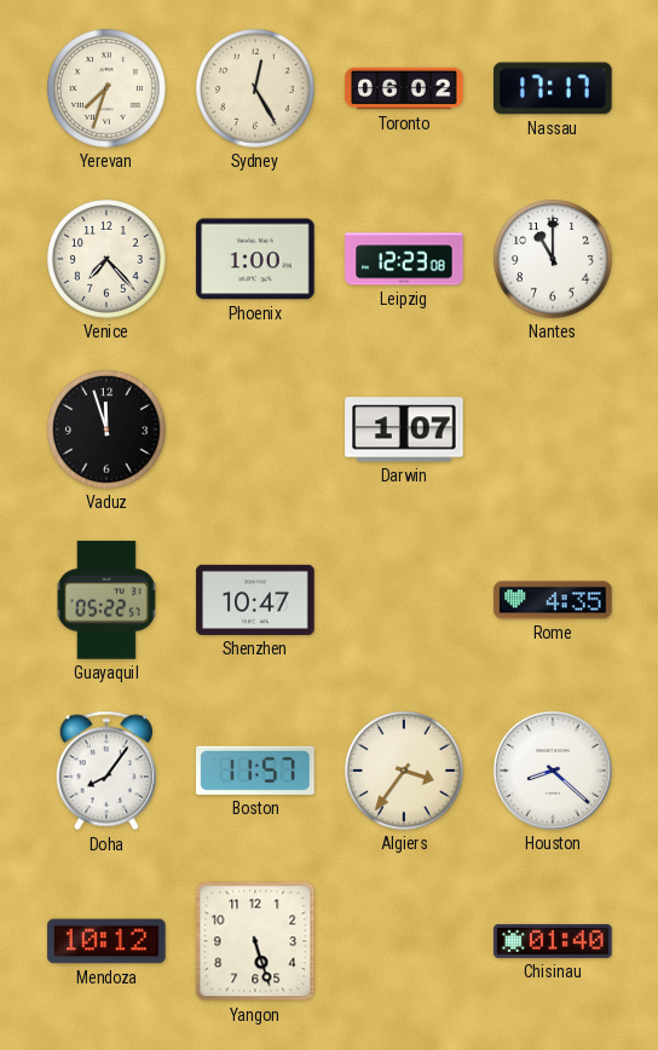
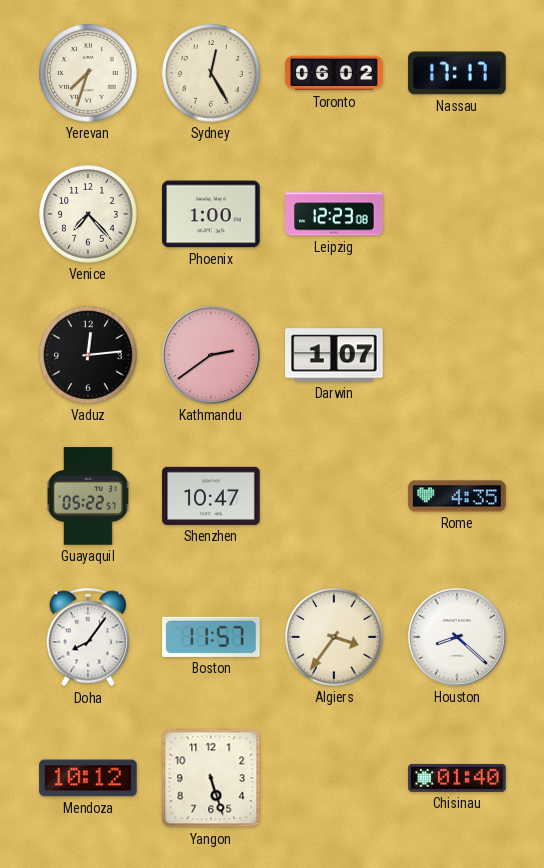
Nantes: 11:00 -> none
Vaduz: 11:57 -> 12:14
Kathmandu: none -> 2:39
